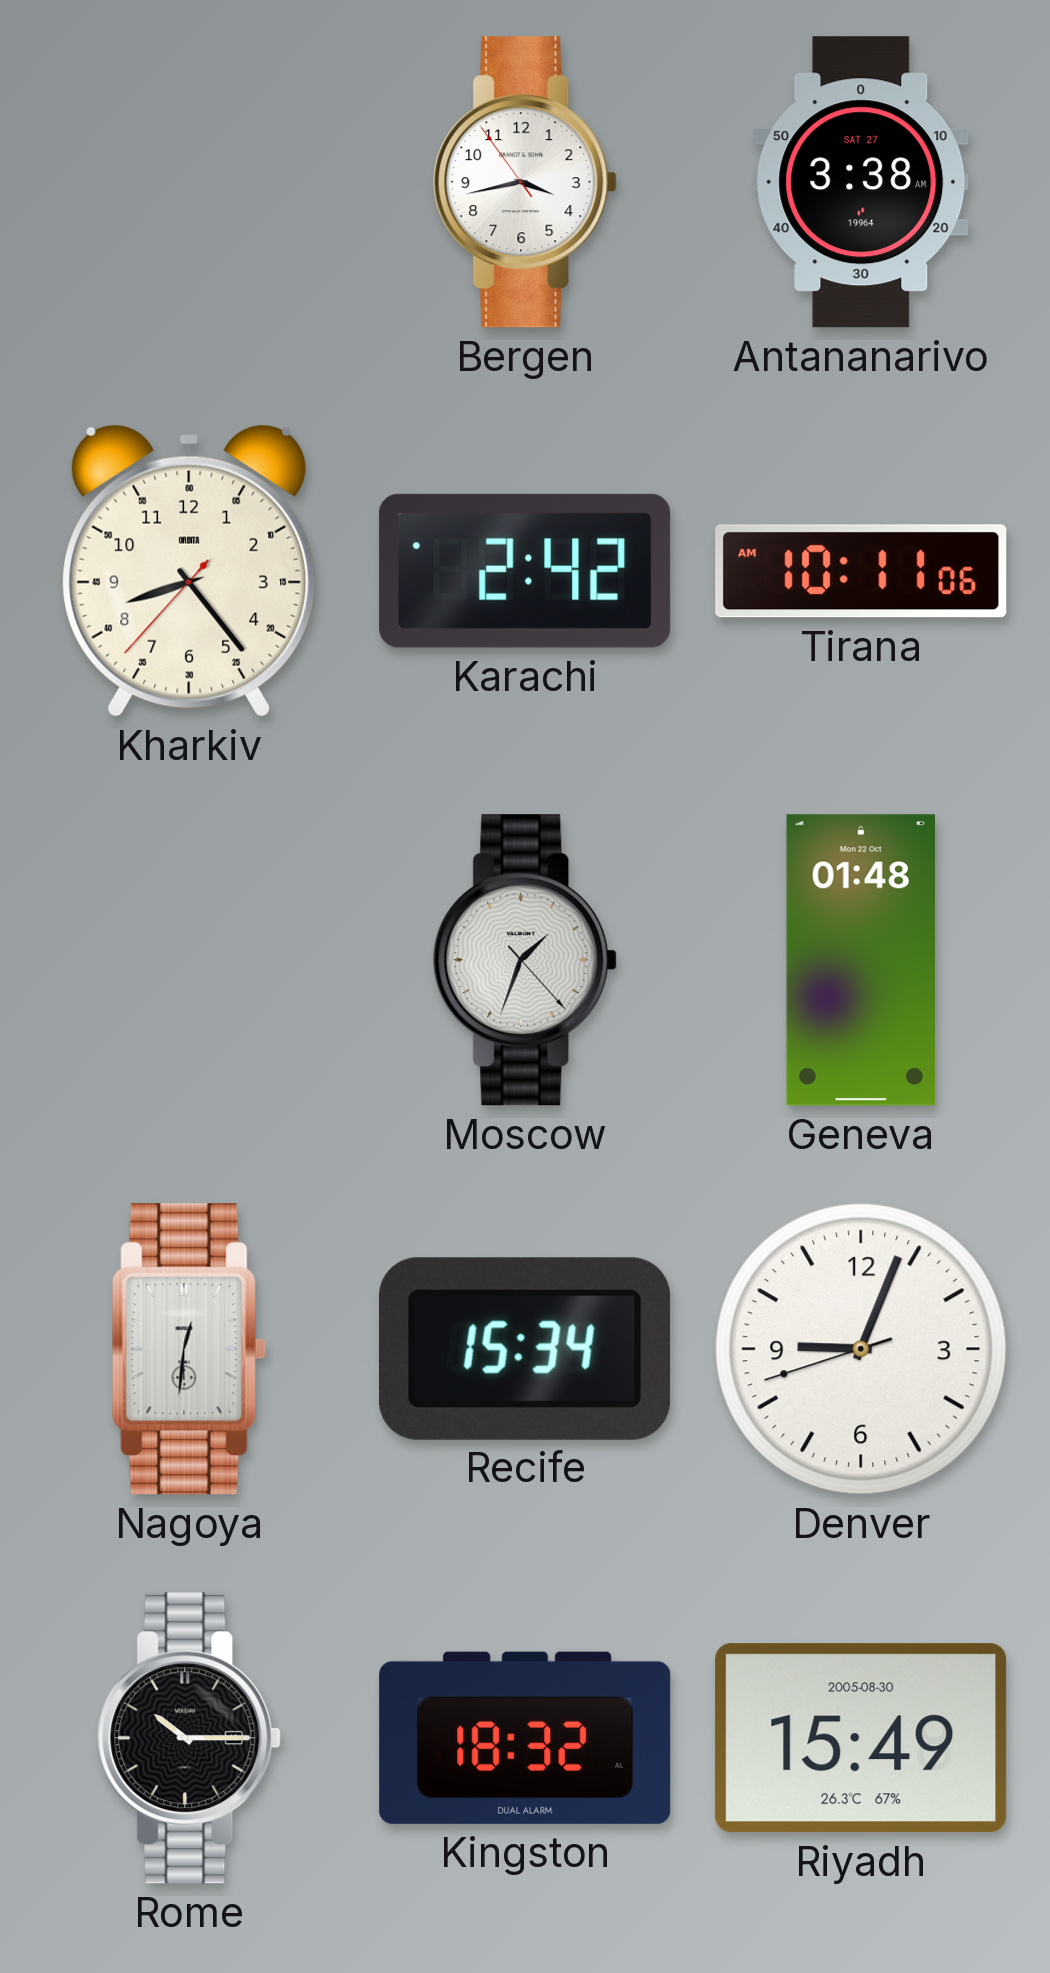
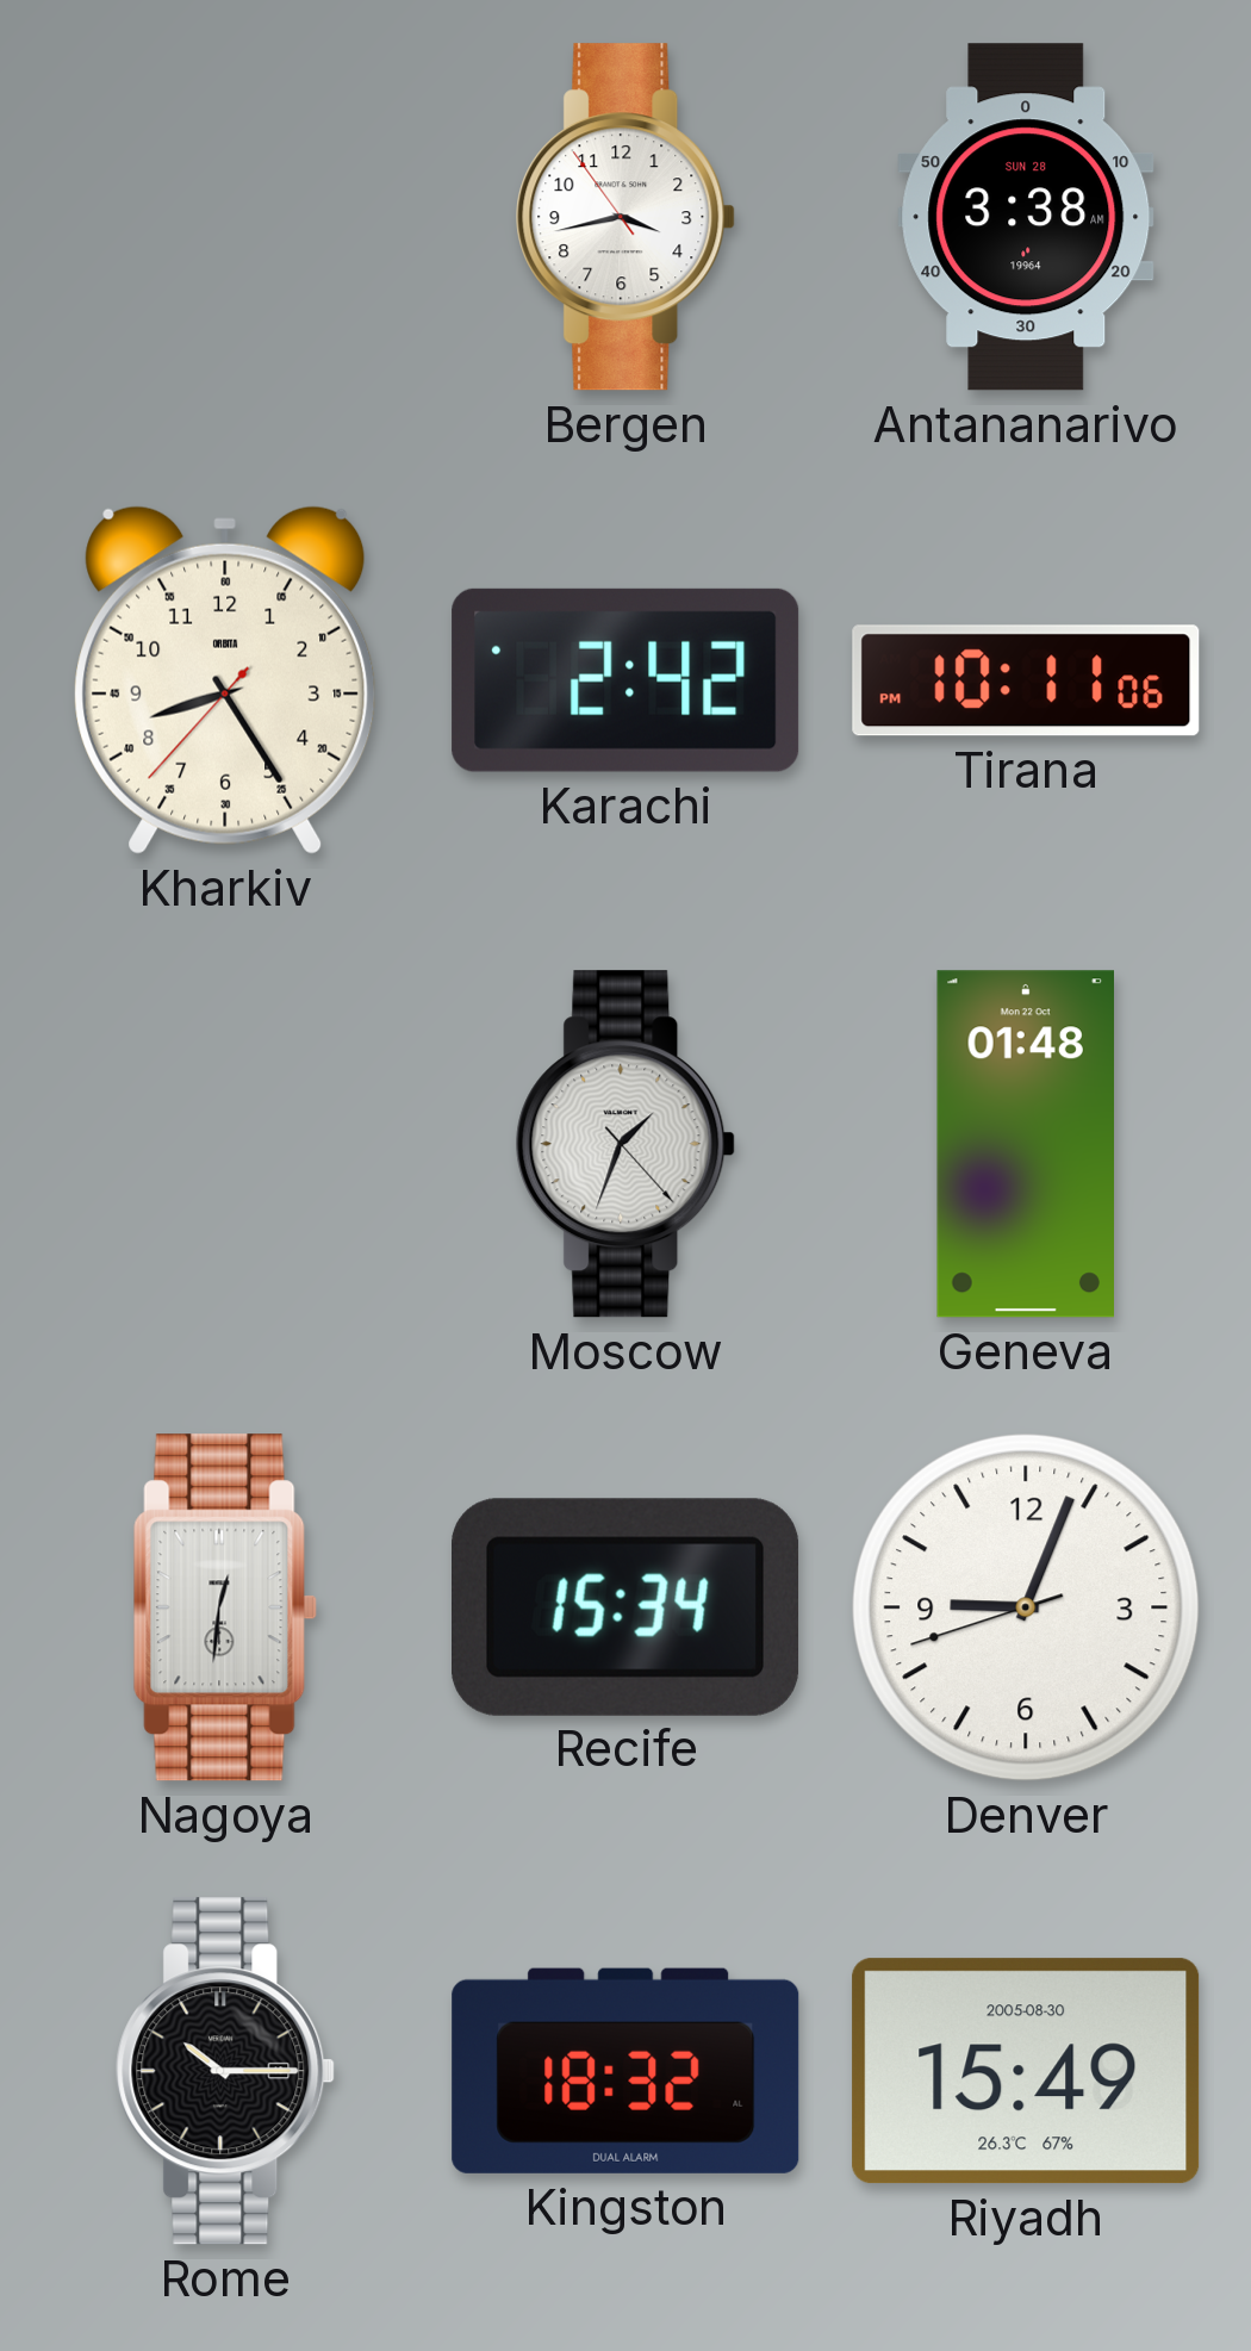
Antananarivo date: SAT 27 -> SUN 28
Kharkiv: 8:23 -> 8:24
Tirana: 10:11:06 AM -> 10:11:06 PM
